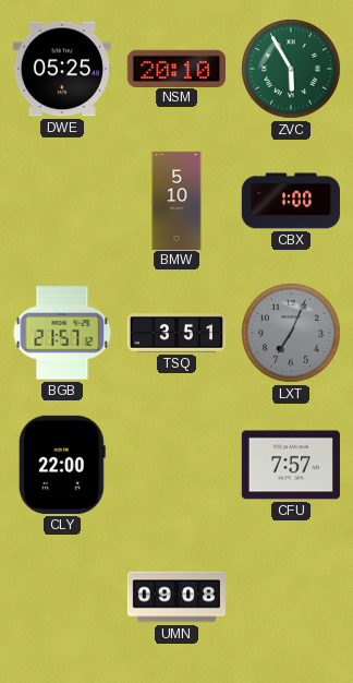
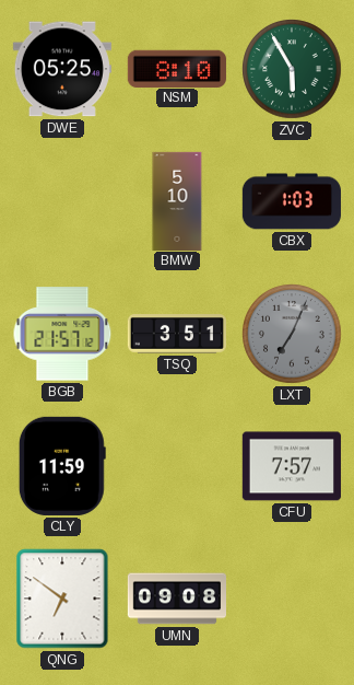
NSM: 20:10 -> 8:10
CBX: 1:00 -> 1:03
CLY: 22:00 -> 11:59
QNG: none -> 6:51
